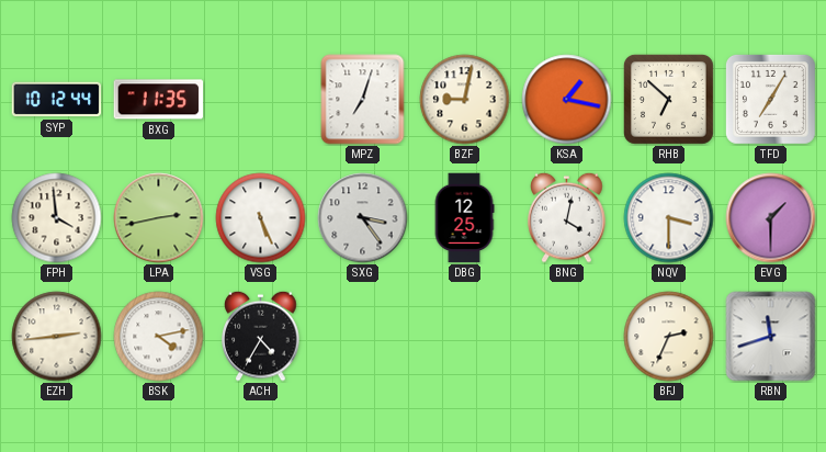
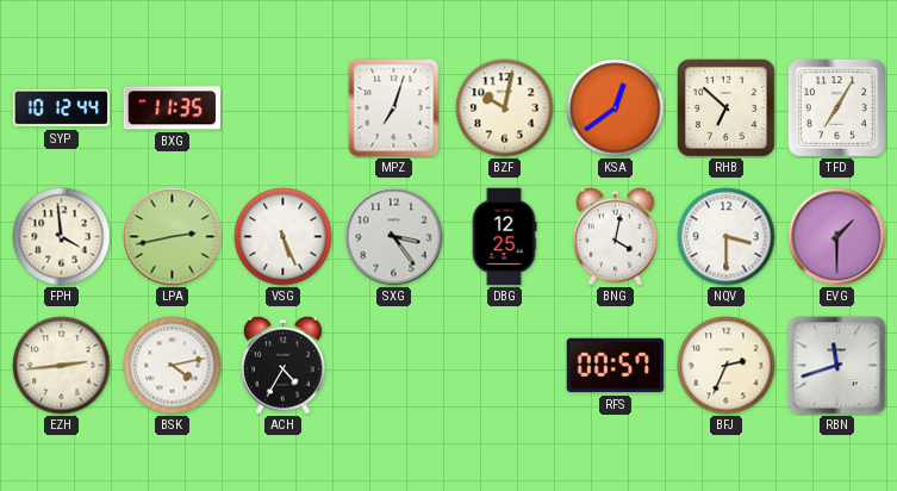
BZF: 9:02 -> 10:02
KSA: 1:17 -> 12:39
RFS: none -> 00:57
